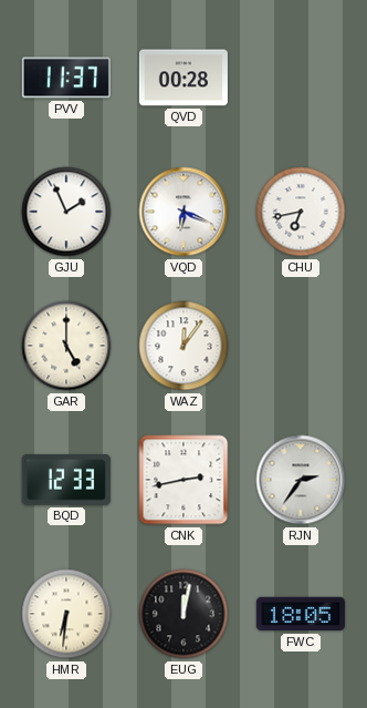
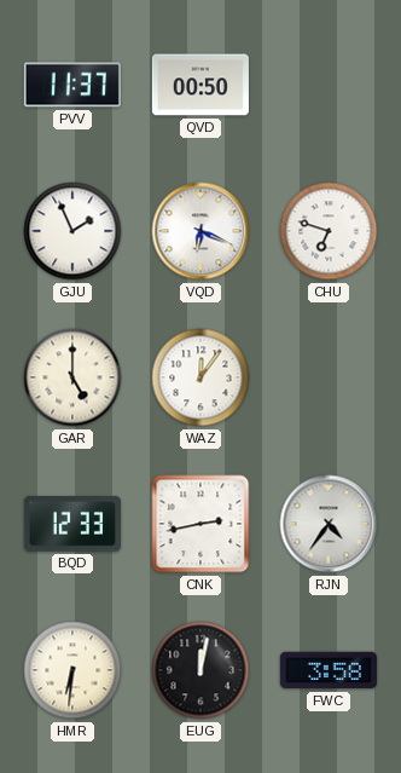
QVD: 00:28 -> 00:50
CHU: 6:43 -> 6:48
RJN: 2:36 -> 4:36
FWC: 18:05 -> 3:58
